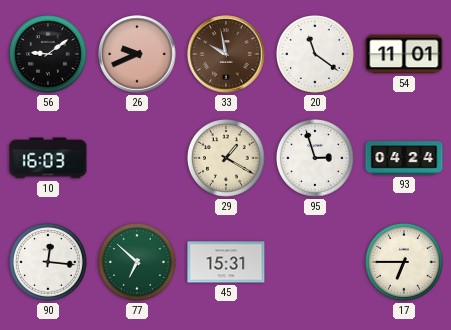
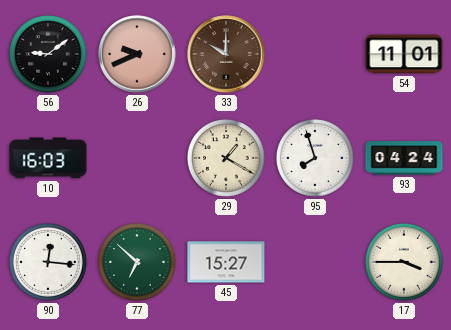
33: 9:58 -> 10:00
20: 11:21 -> none
95: 2:57 -> 7:57
45: 15:31 -> 15:27
17: 6:45 -> 3:45
